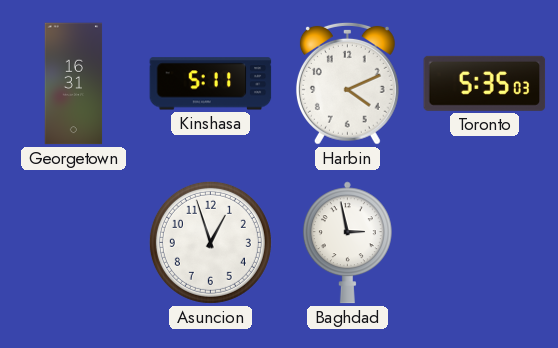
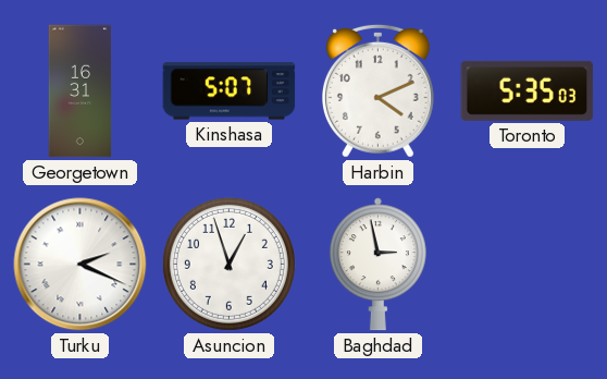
Kinshasa: 5:11 -> 5:07
Turku: none -> 2:19
